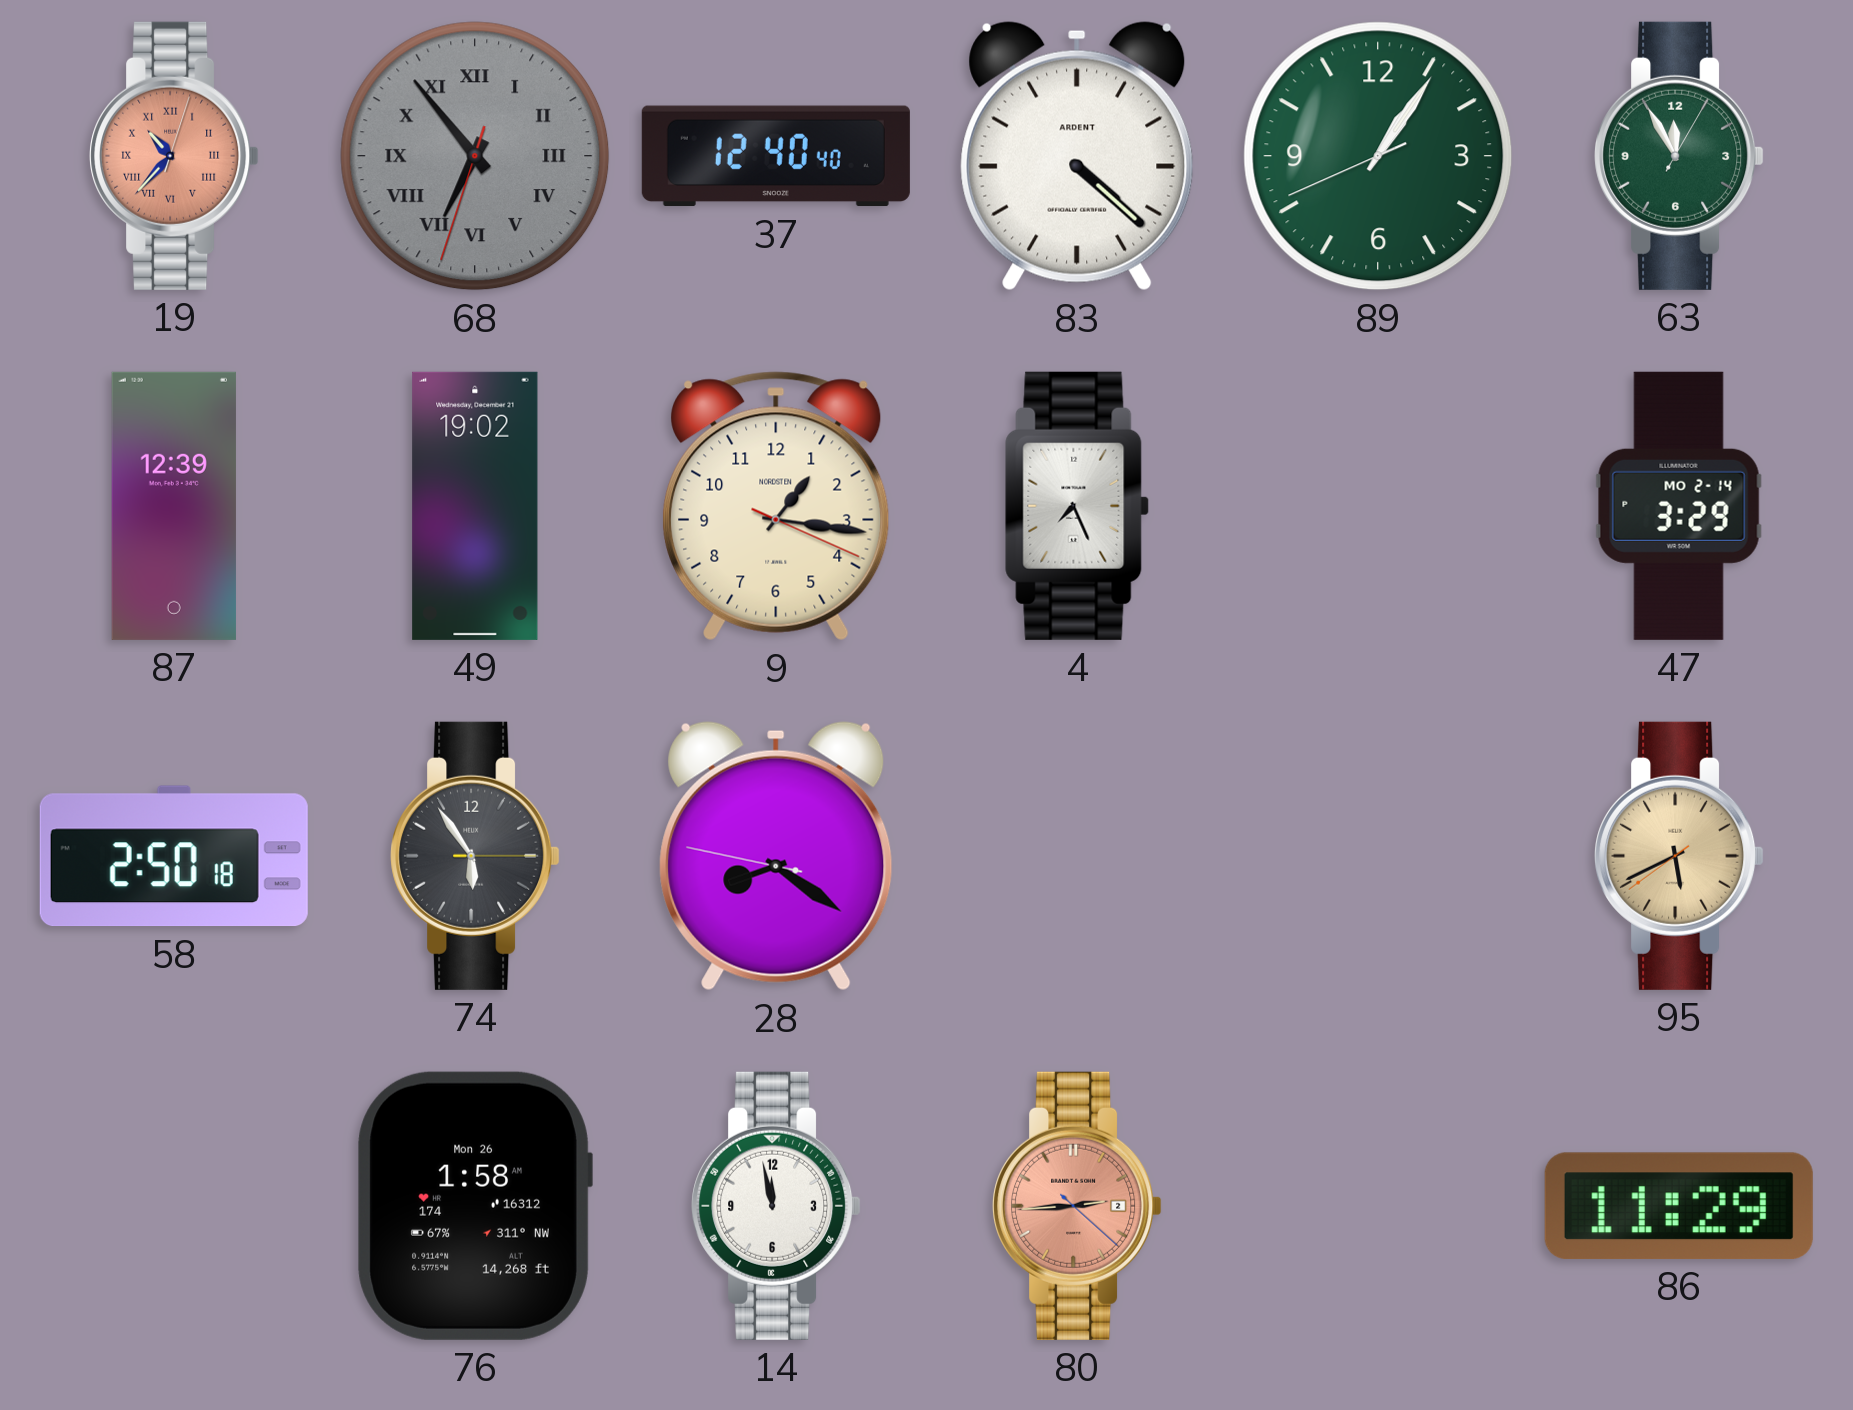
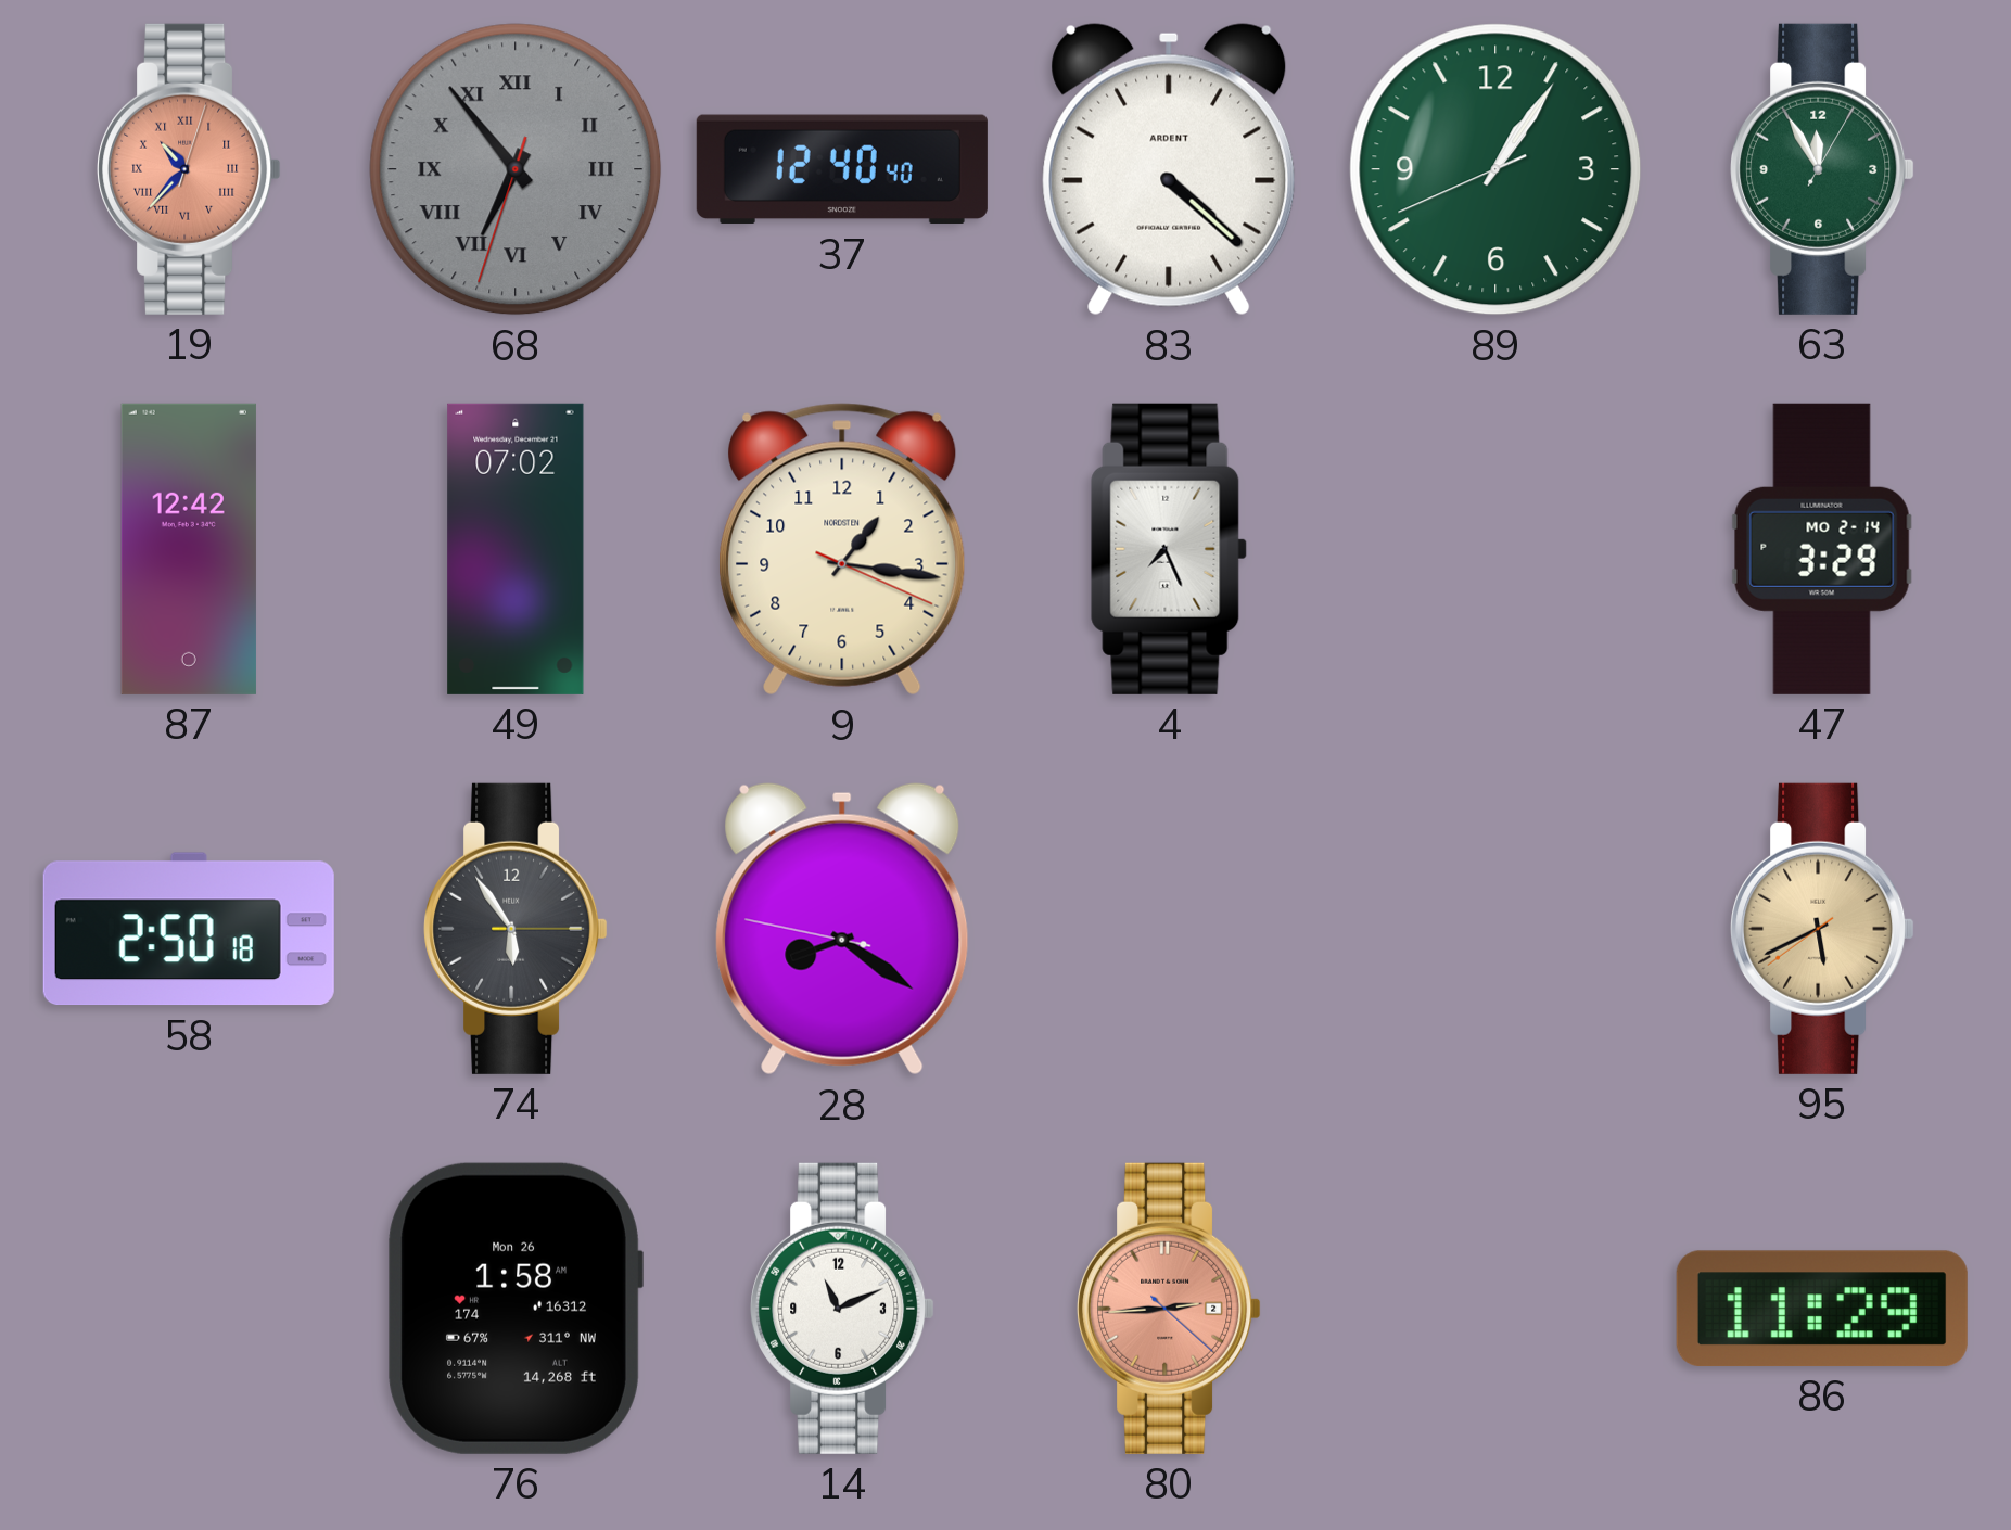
87: 12:39 -> 12:42
49: 19:02 -> 07:02
14: 11:58 -> 11:11
